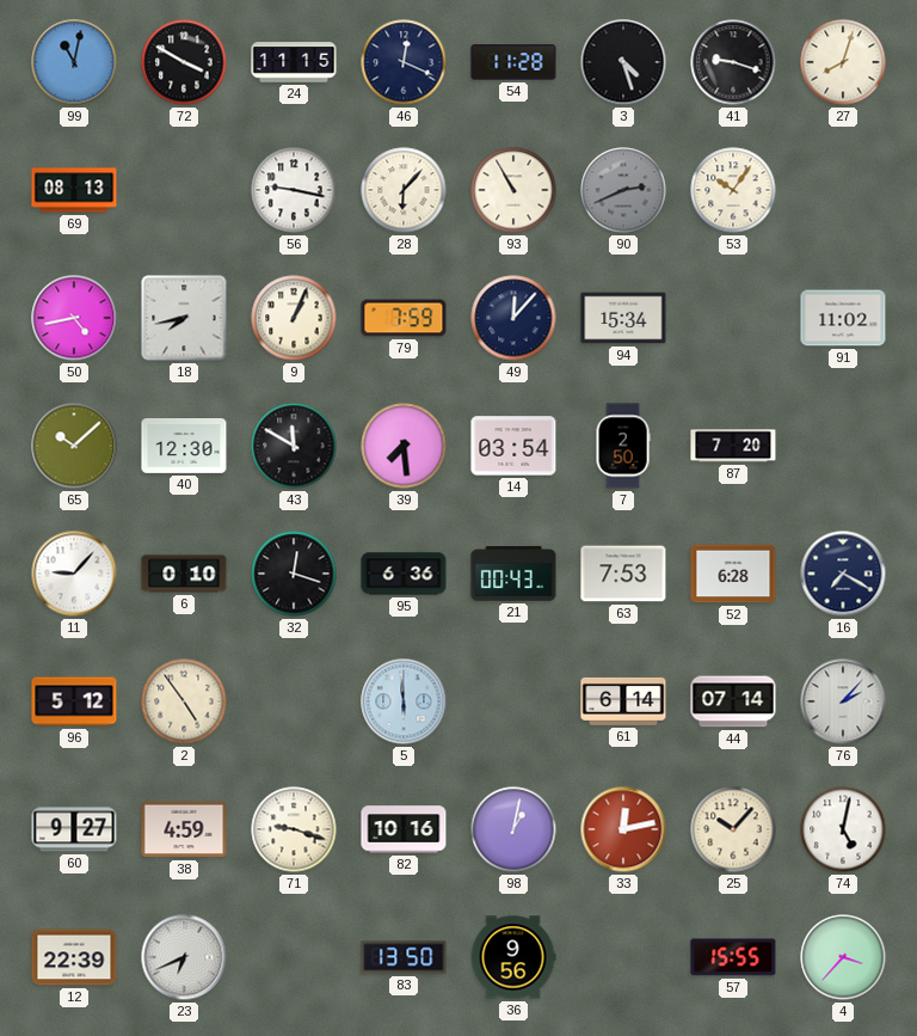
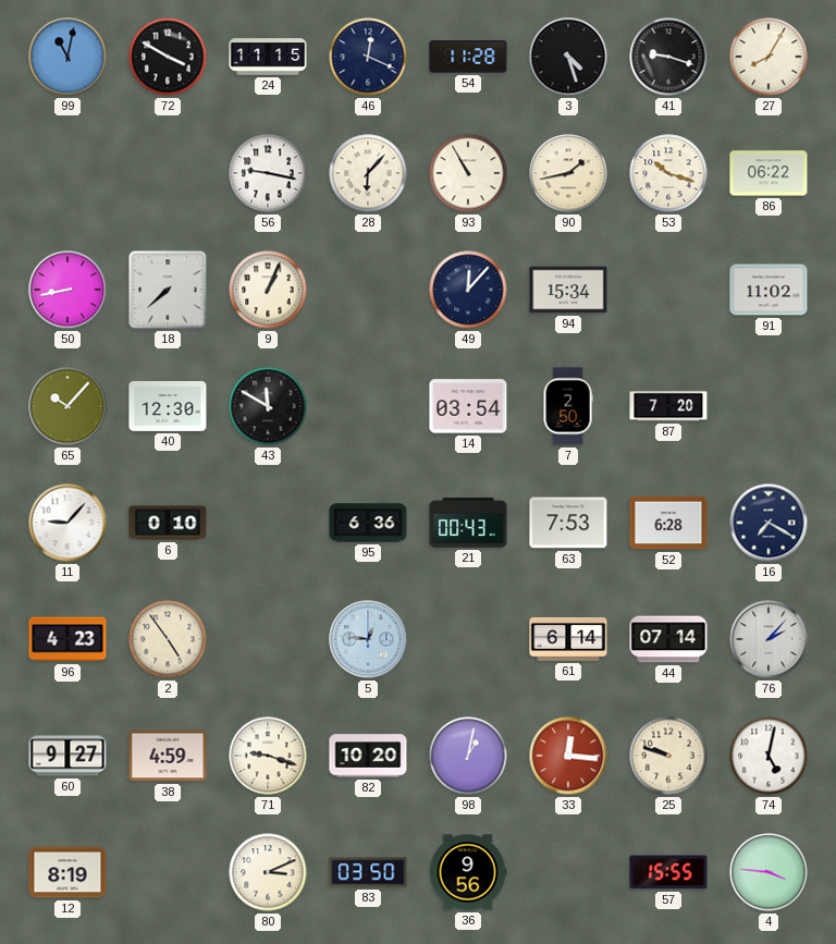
27: 8:03 -> 8:05
69: 08:13 -> none
90: 2:41 -> 1:43
90 dial: grey -> cream
53: 10:06 -> 10:18
86: none -> 06:22
50: 4:43 -> 8:43
18: 7:43 -> 7:38
79: 7:59 -> none
65: 10:08 -> 10:07
39: 7:29 -> none
32: 12:18 -> none
96: 5:12 -> 4:23
5: 5:59 -> 12:46
82: 10:16 -> 10:20
33: 12:13 -> 12:16
25: 10:07 -> 9:48
12: 22:39 -> 8:19
23: 6:41 -> none
80: none -> 3:11
83: 13:50 -> 03:50
4: 3:37 -> 3:46
